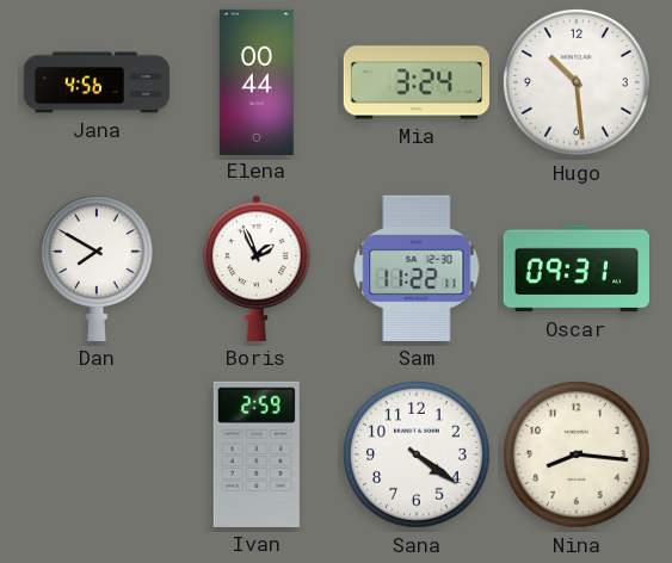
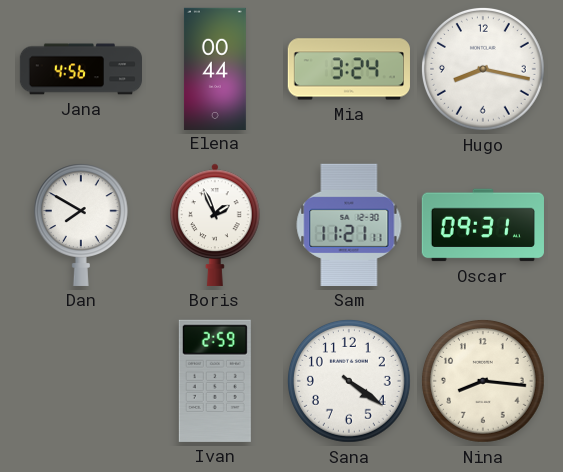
Hugo: 10:29 -> 8:17
Sam: 11:22 -> 11:21
